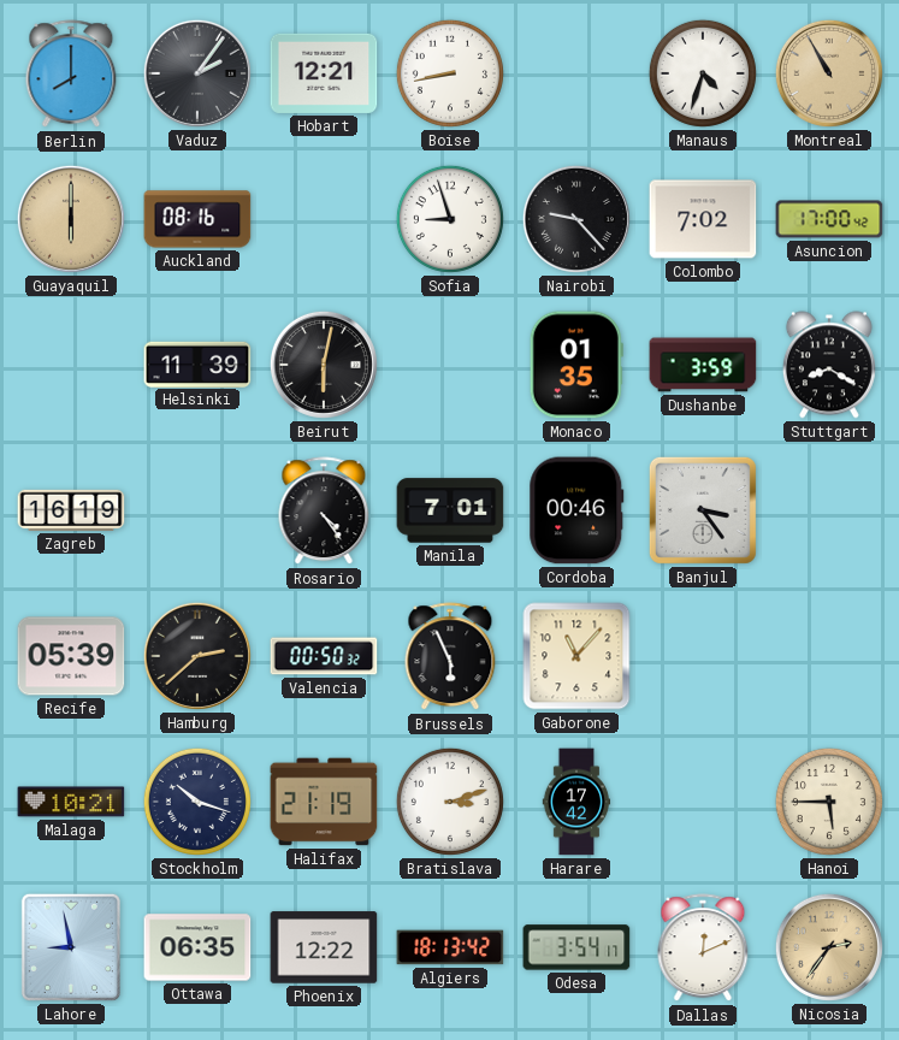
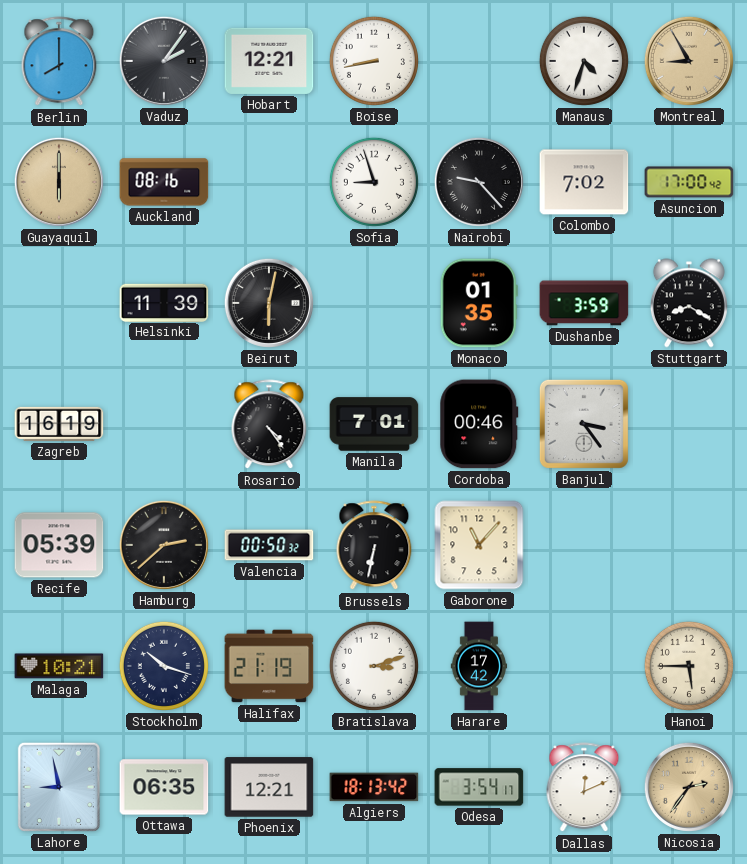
Montreal: 10:55 -> 8:55
Brussels: 5:56 -> 6:32
Phoenix: 12:22 -> 12:21
